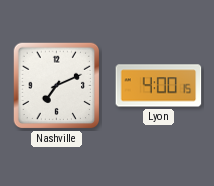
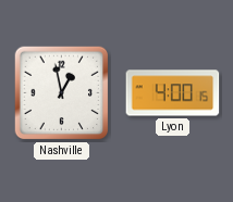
Nashville: 7:11 -> 12:58
